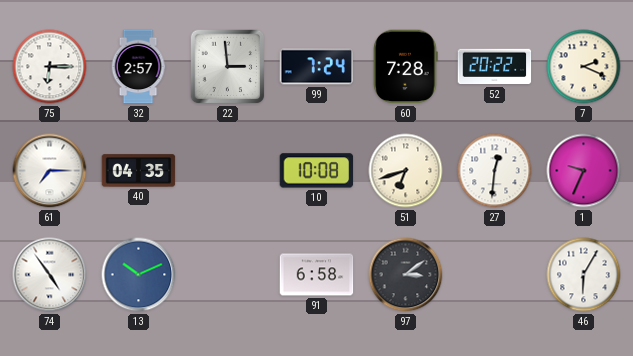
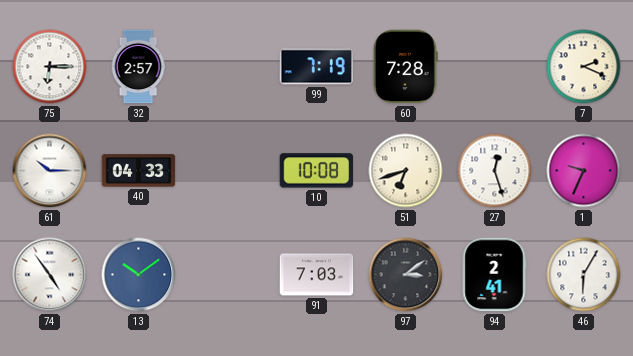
22: 2:59 -> none
99: 7:24 -> 7:19
52: 20:22 -> none
61: 7:15 -> 10:15
40: 04:35 -> 04:33
27: 12:31 -> 12:27
13: 10:11 -> 10:09
91: 6:58 -> 7:03
94: none -> 2:41
